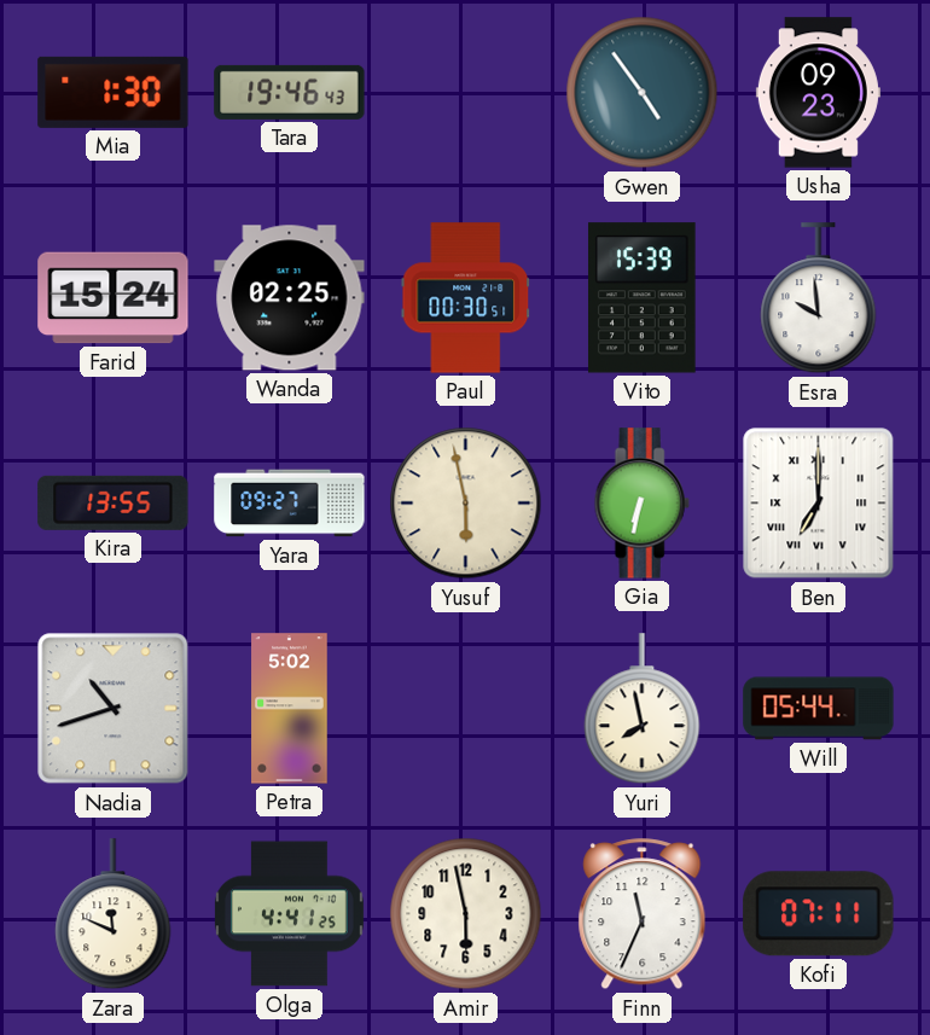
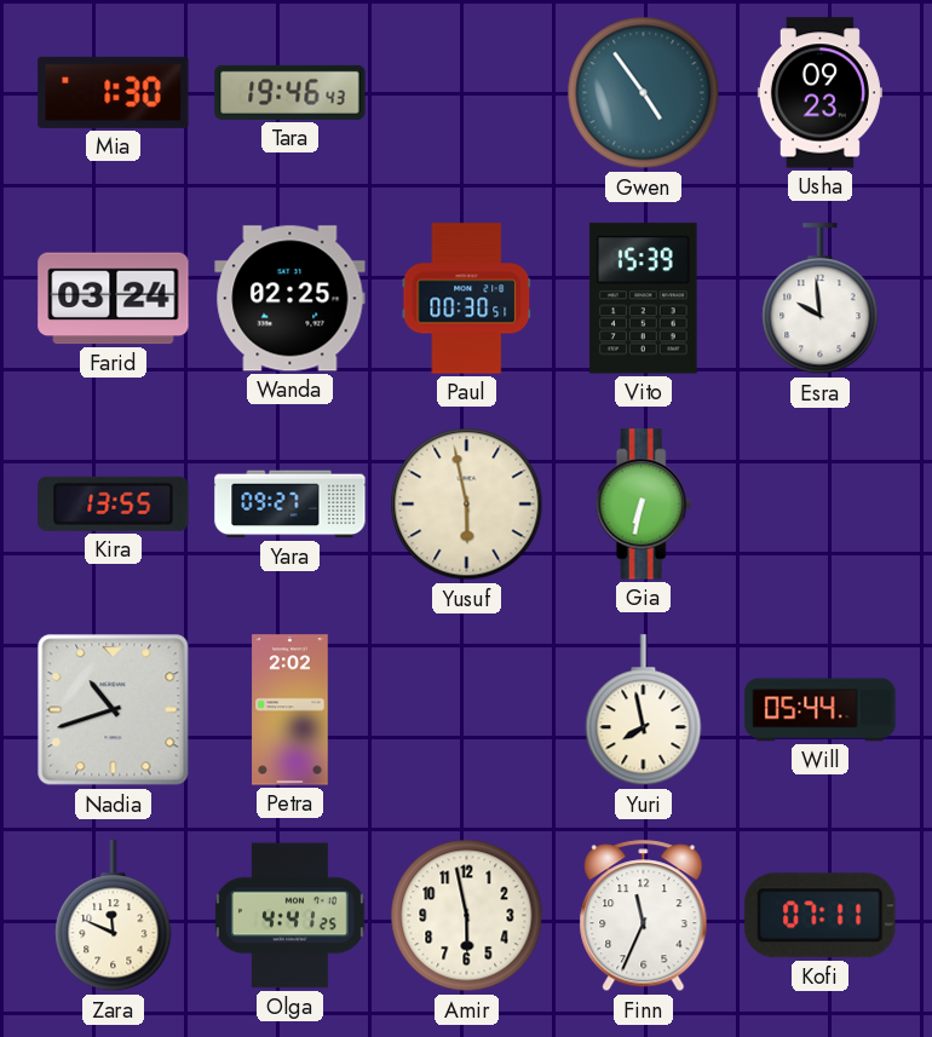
Farid: 15:24 -> 03:24
Ben: 7:00 -> none
Petra: 5:02 -> 2:02
